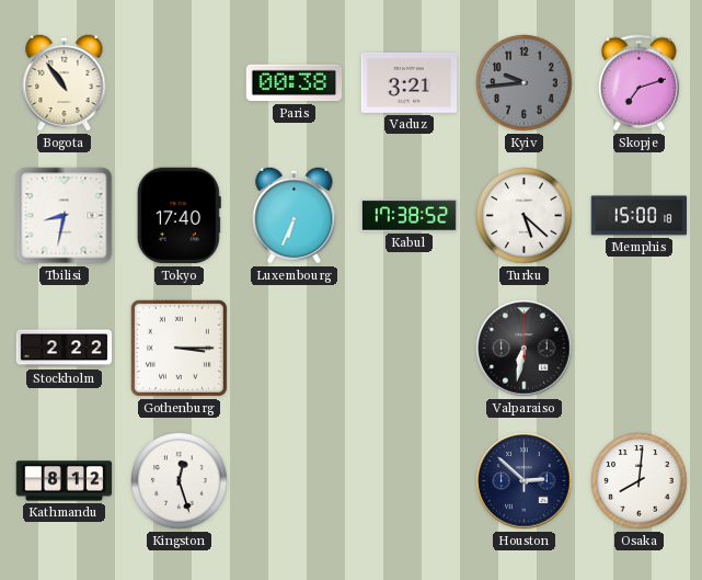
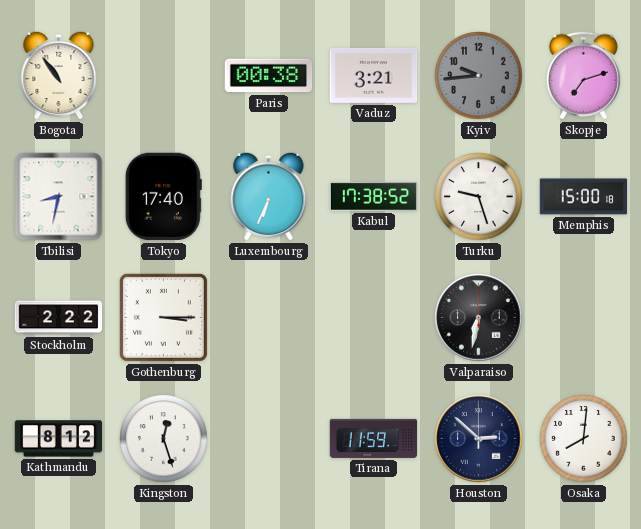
Turku: 5:22 -> 9:27
Tirana: none -> 11:59
